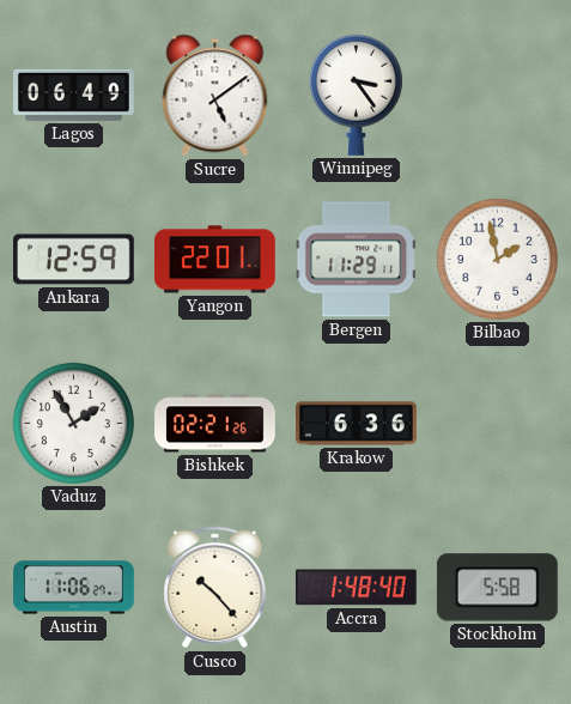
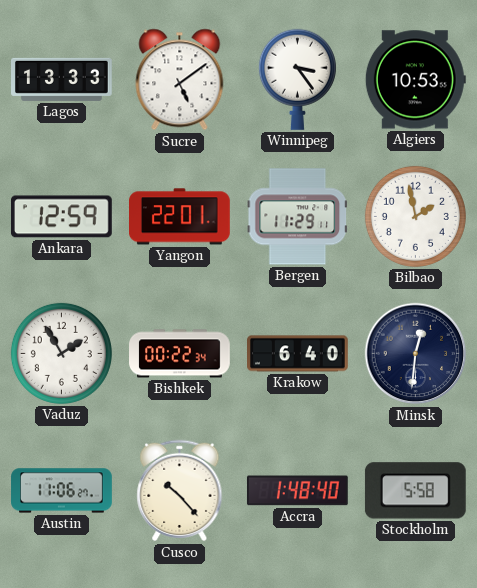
Lagos: 06:49 -> 13:33
Algiers: none -> 10:53
Bishkek: 02:21 -> 00:22
Krakow: 6:36 -> 6:40
Minsk: none -> 12:31
